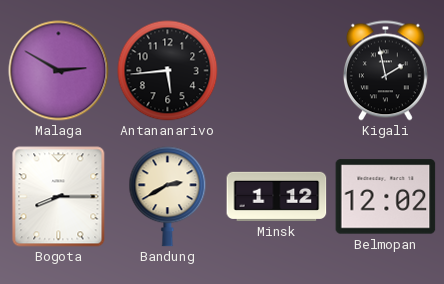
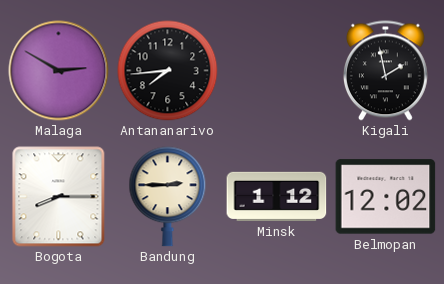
Antananarivo: 5:44 -> 7:44
Bandung: 2:40 -> 2:45
